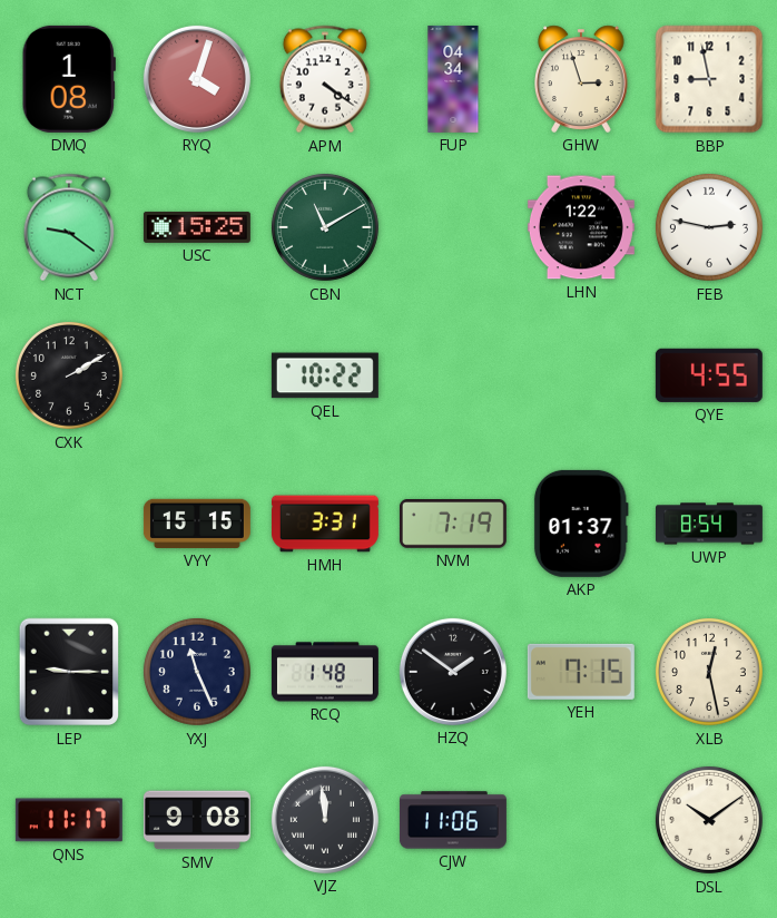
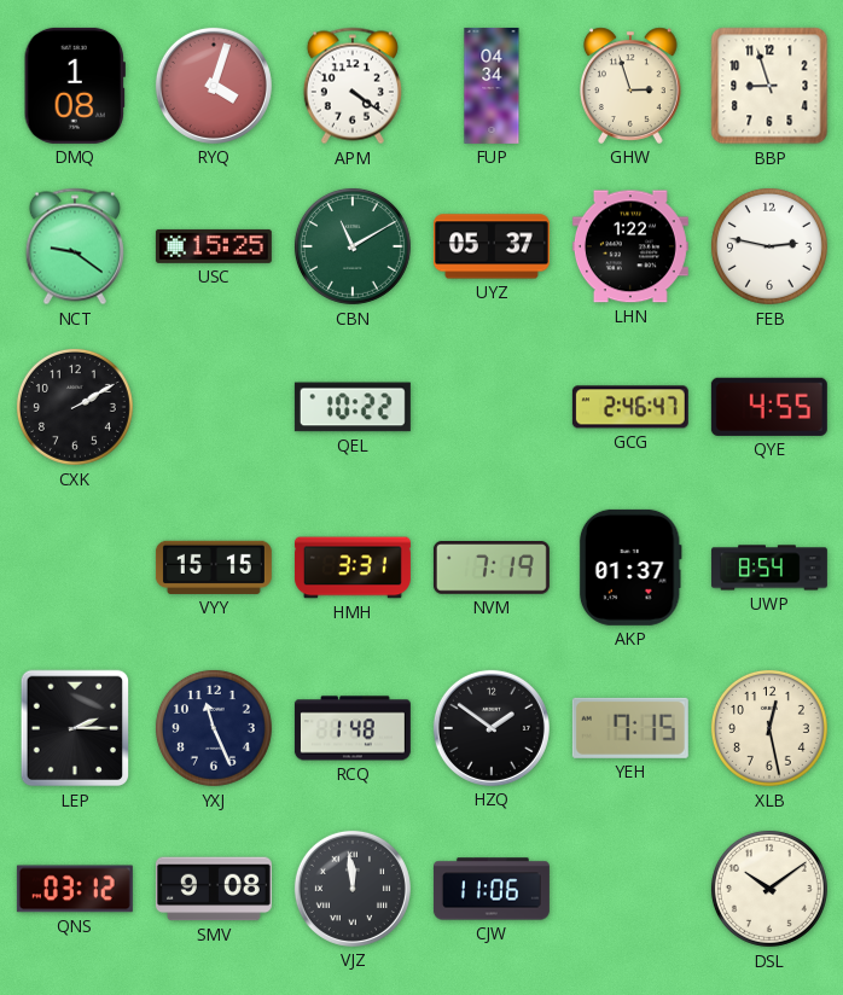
BBP: 8:58 -> 8:57
UYZ: none -> 05:37
GCG: none -> 2:46
LEP: 9:15 -> 2:15
QNS: 11:17 -> 03:12
